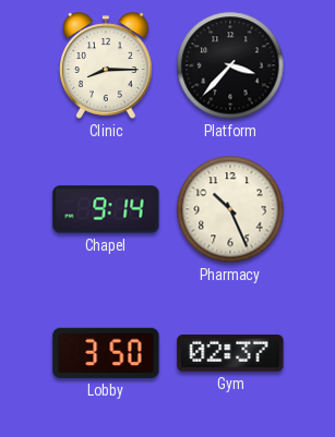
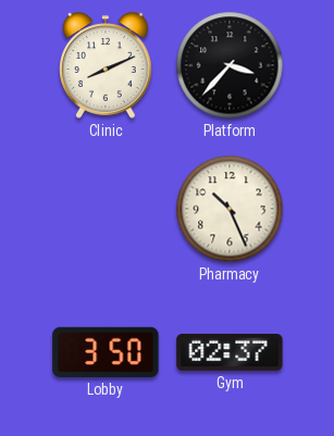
Clinic: 8:15 -> 8:11
Chapel: 9:14 -> none
